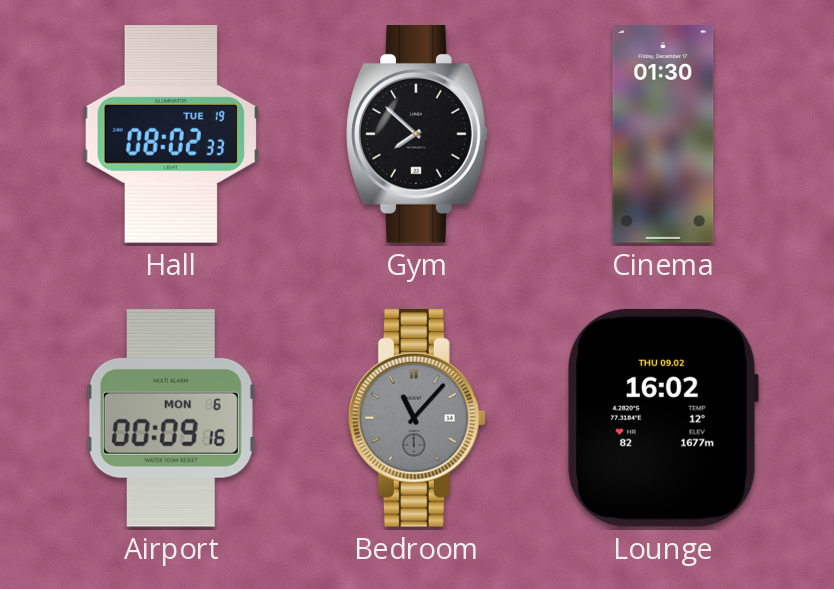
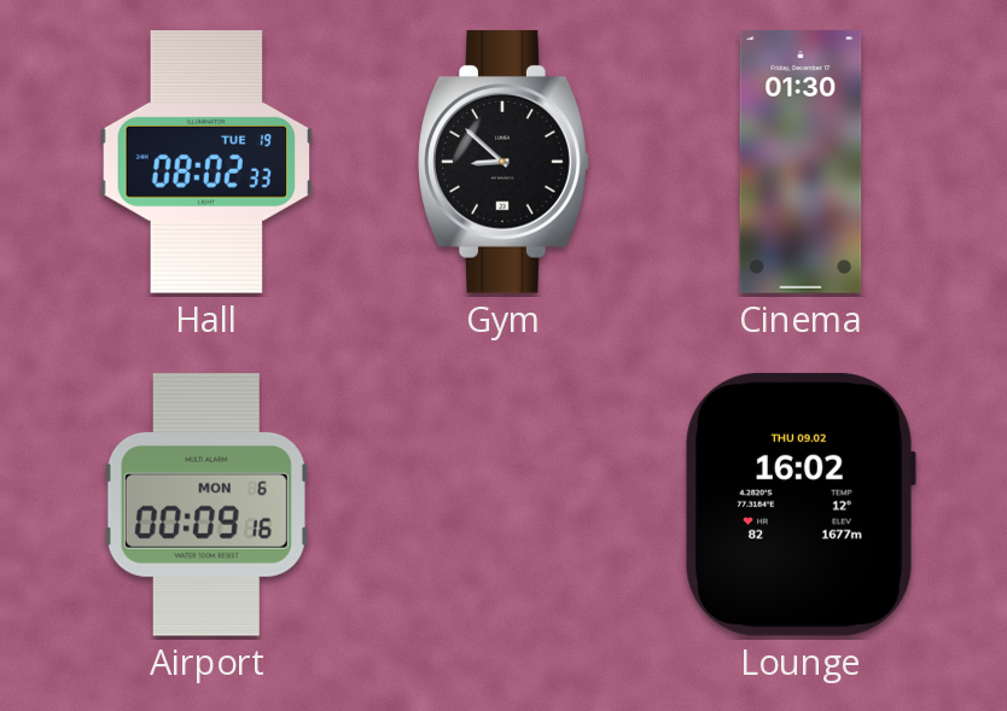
Gym: 7:52 -> 8:52
Bedroom: 11:07 -> none
